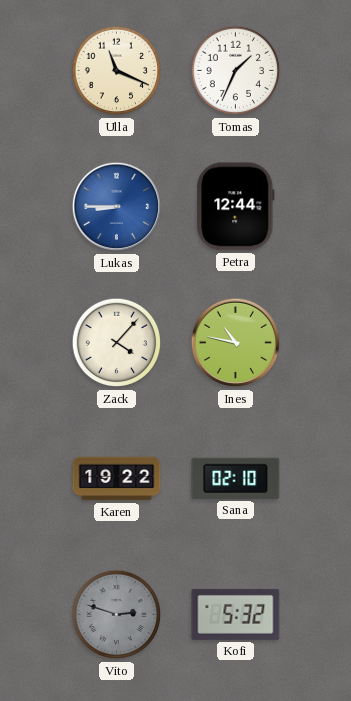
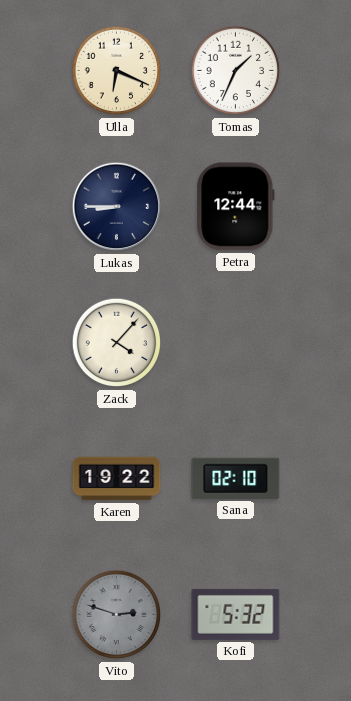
Ulla: 11:19 -> 6:19
Lukas dial: blue -> navy
Ines: 10:47 -> none
